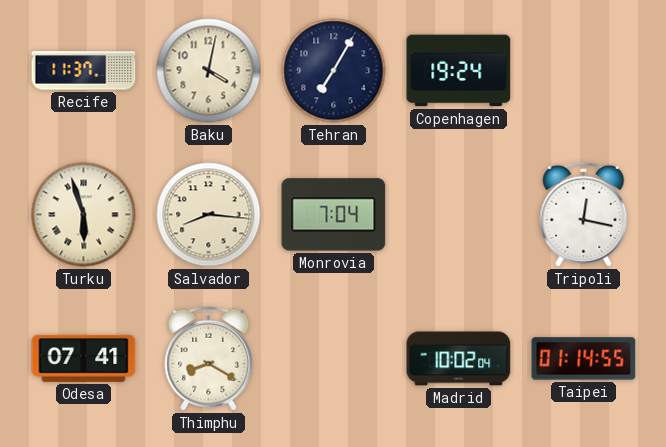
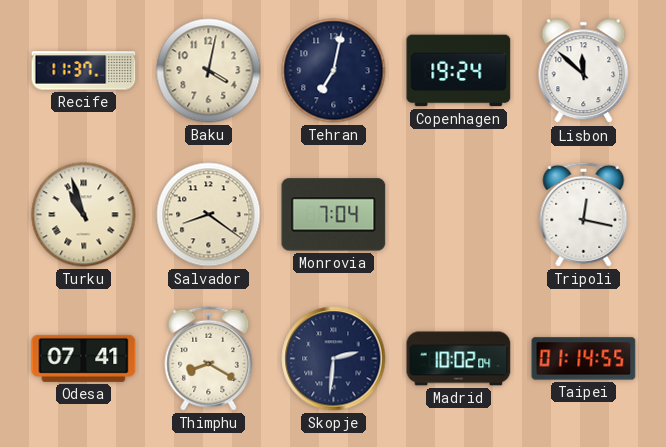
Tehran: 7:05 -> 7:02
Lisbon: none -> 11:52
Turku: 5:57 -> 10:57
Salvador: 8:16 -> 8:21
Skopje: none -> 2:31
